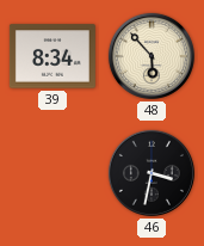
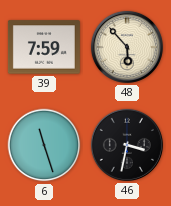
39: 8:34 -> 7:59
6: none -> 11:27
